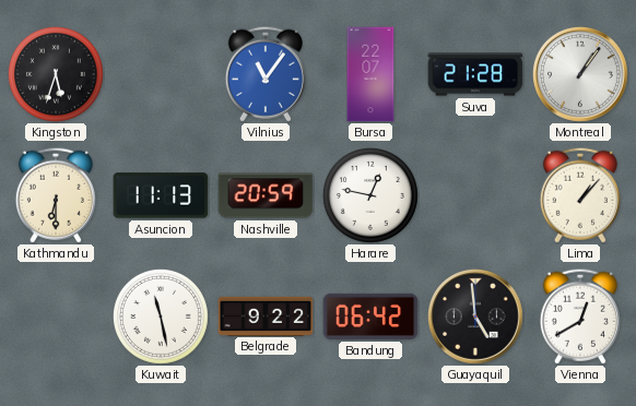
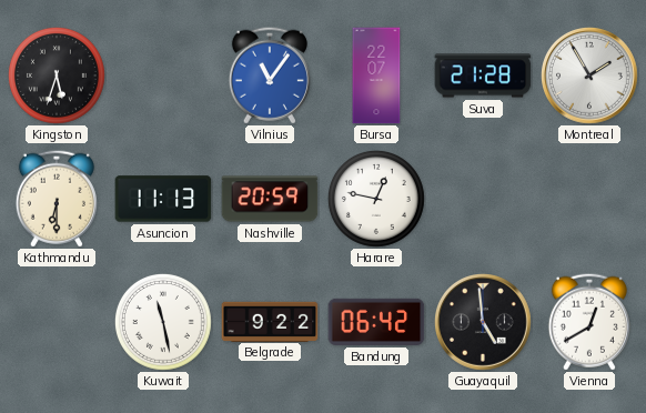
Montreal: 1:06 -> 1:55
Lima: 1:07 -> none
